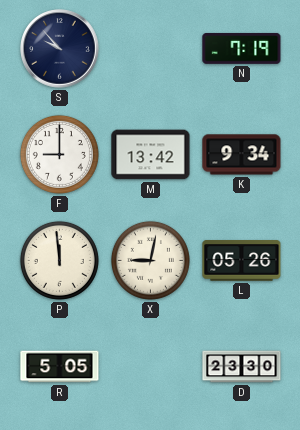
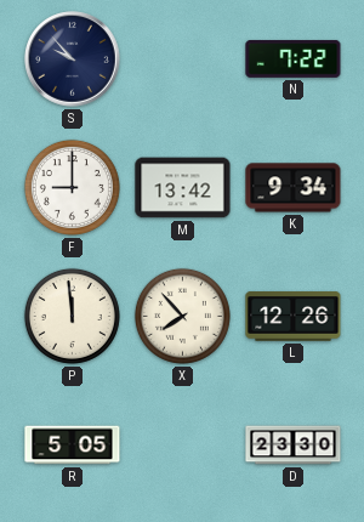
N: 7:19 -> 7:22
X: 9:02 -> 7:53
L: 05:26 -> 12:26
